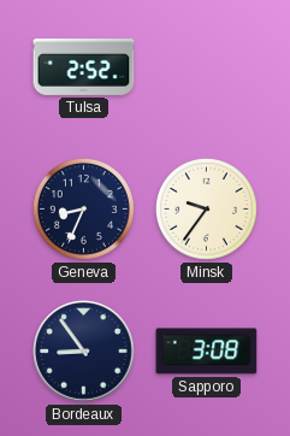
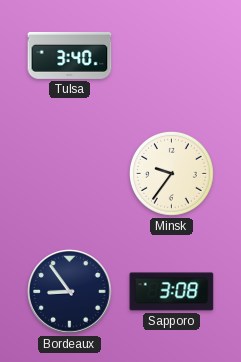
Tulsa: 2:52 -> 3:40
Geneva: 8:34 -> none
